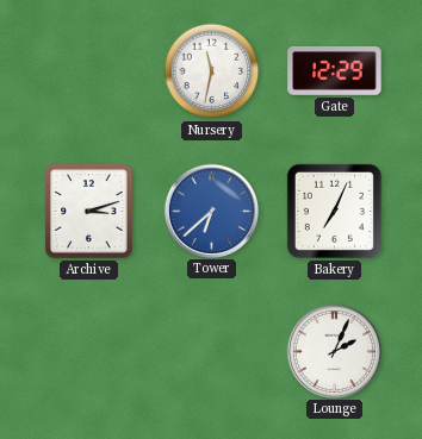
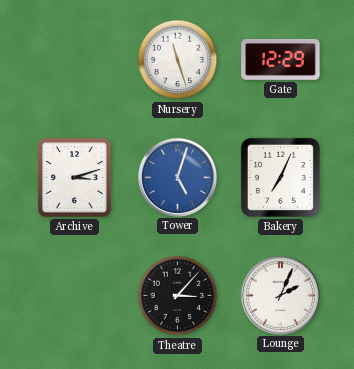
Nursery: 11:32 -> 11:27
Tower: 6:38 -> 5:03
Theatre: none -> 3:07
